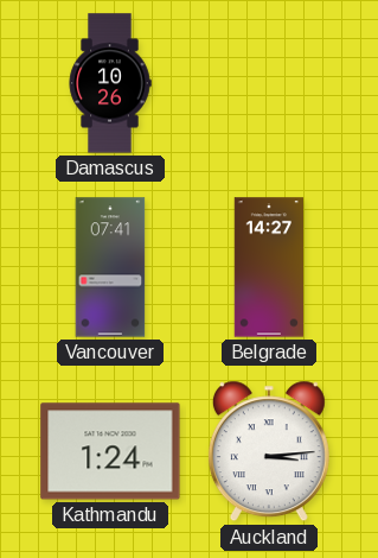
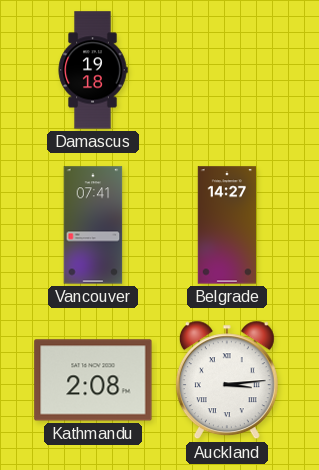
Damascus: 10:26 -> 19:18
Kathmandu: 1:24 -> 2:08
